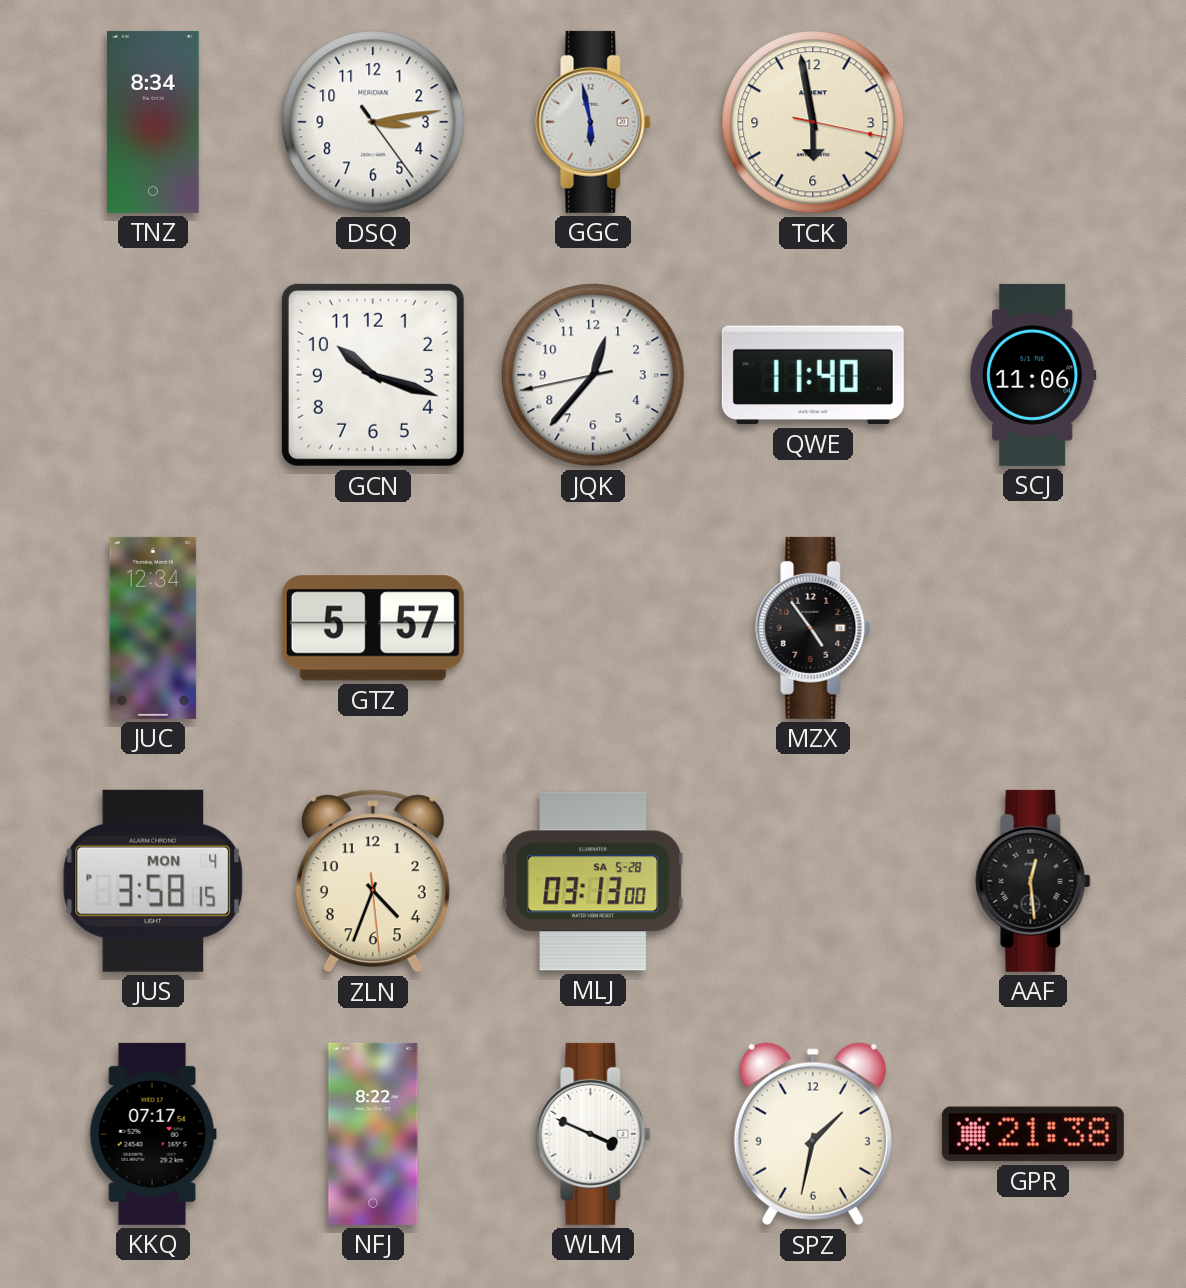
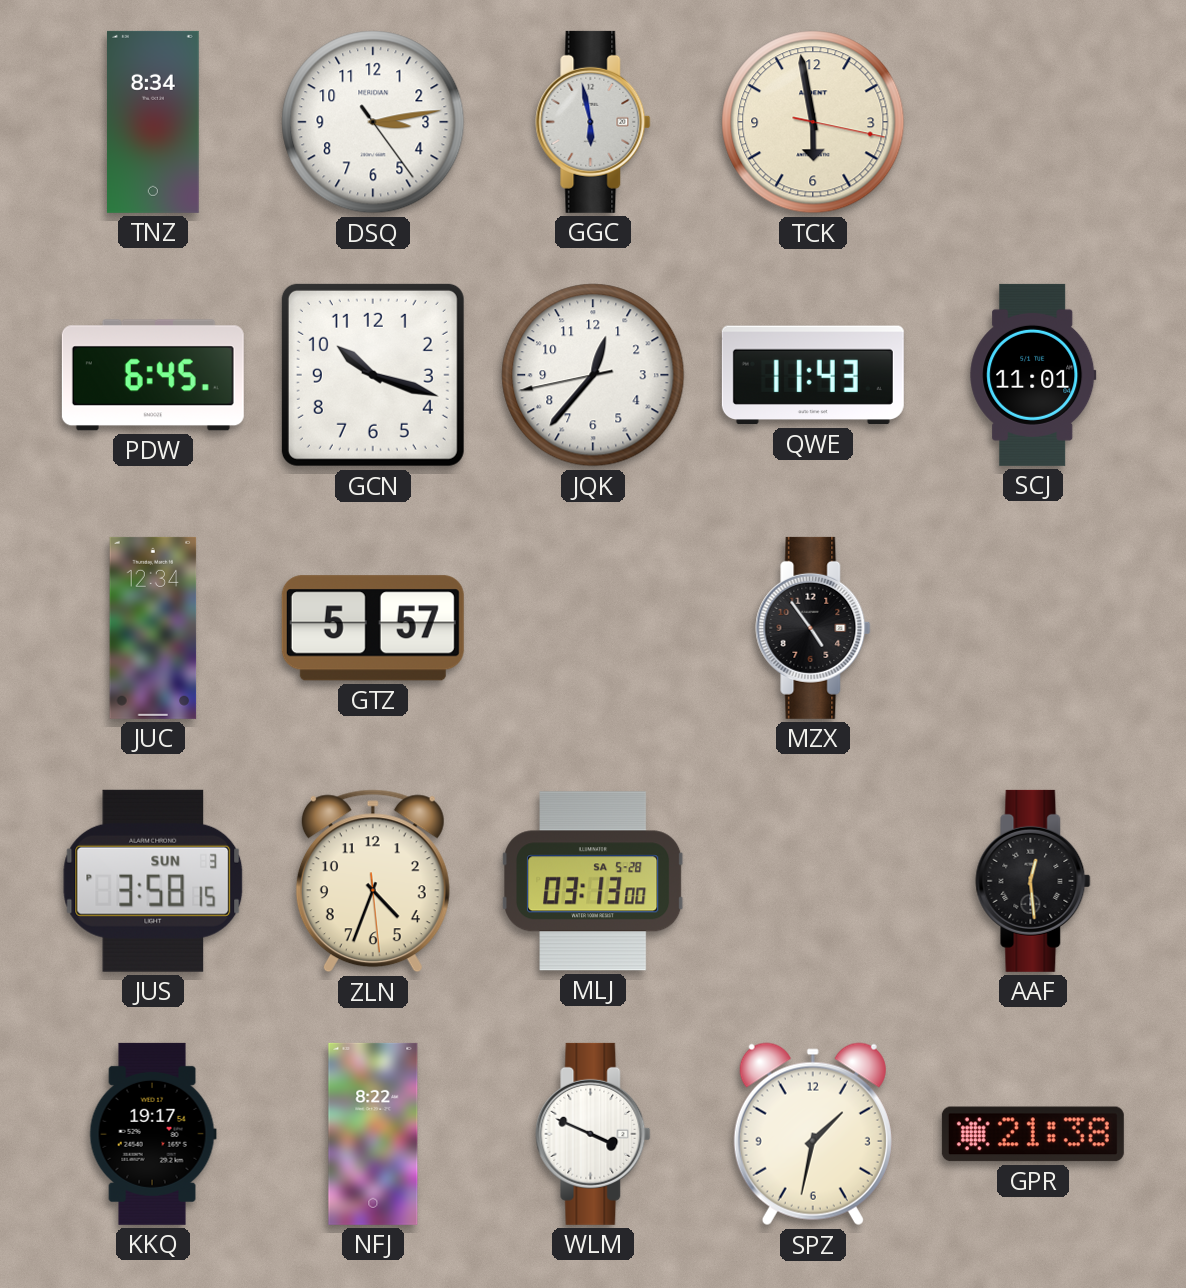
PDW: none -> 6:45
QWE: 11:40 -> 11:43
SCJ: 11:06 -> 11:01
JUS date: MON 4 -> SUN 3
KKQ: 07:17 -> 19:17
